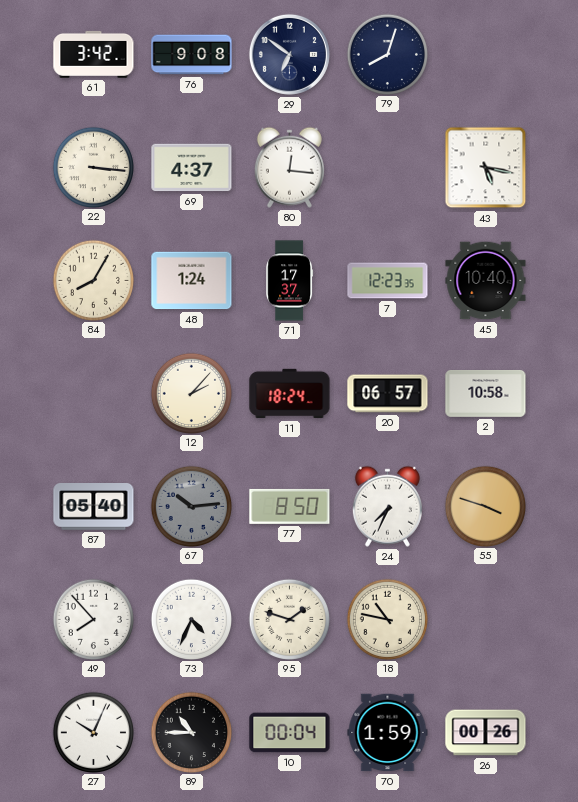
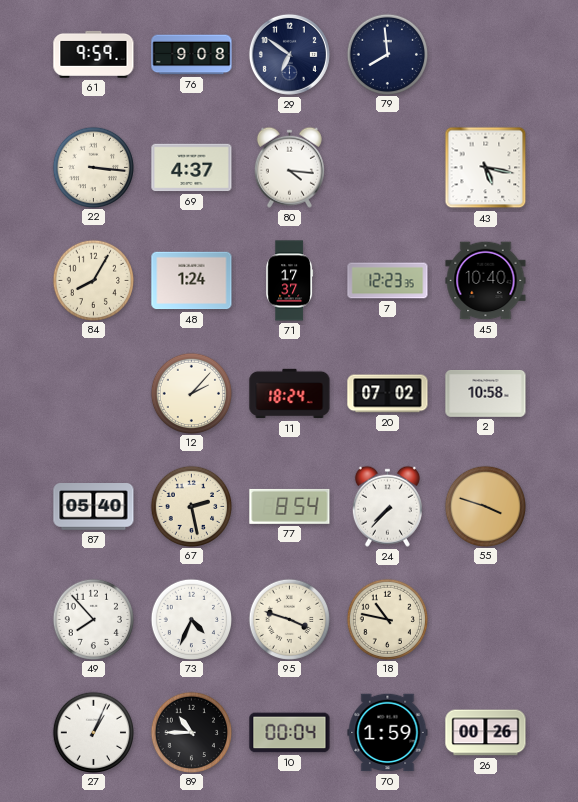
61: 3:42 -> 9:59
79: 8:03 -> 7:59
80: 12:16 -> 4:16
20: 06:57 -> 07:02
67: 10:14 -> 2:28
67 dial: grey -> cream
77: 8:50 -> 8:54
24: 7:34 -> 7:37
95: 1:48 -> 3:48
27: 10:04 -> 1:04
